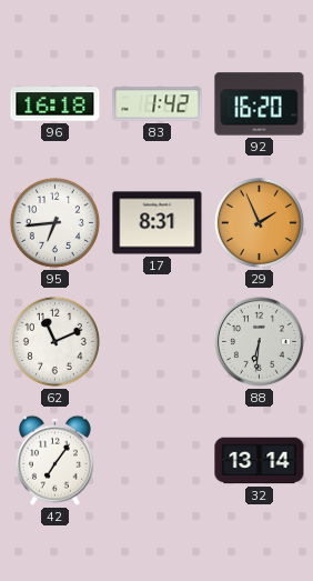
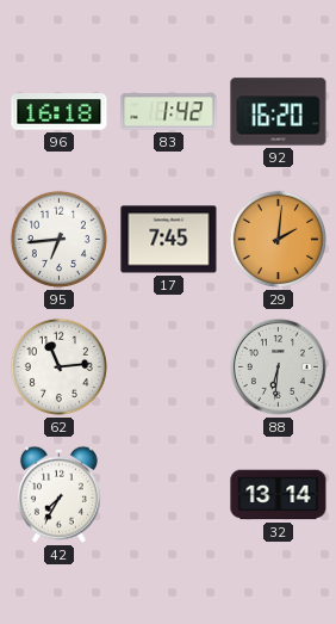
17: 8:31 -> 7:45
29: 1:56 -> 2:01
62: 11:11 -> 11:14
42: 7:06 -> 7:35
